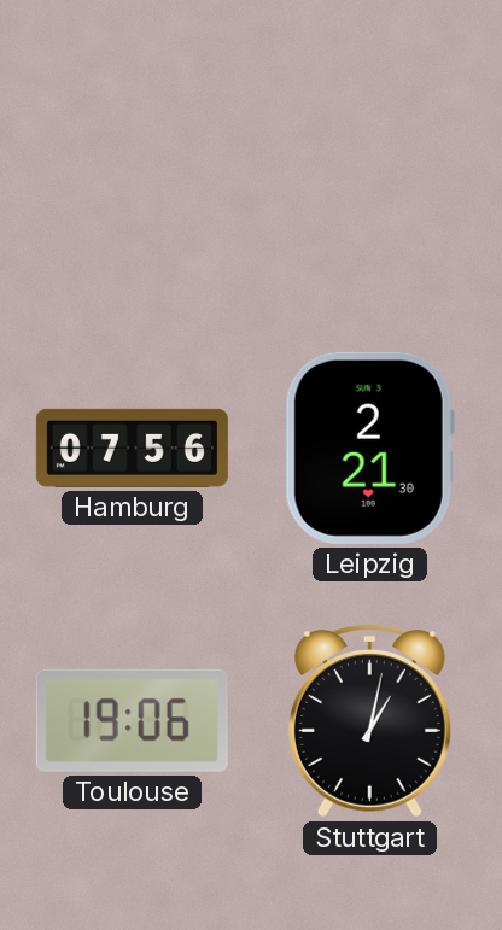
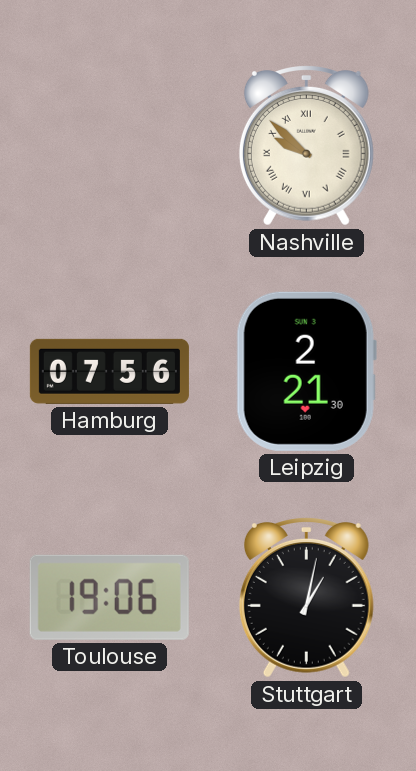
Nashville: none -> 9:52
